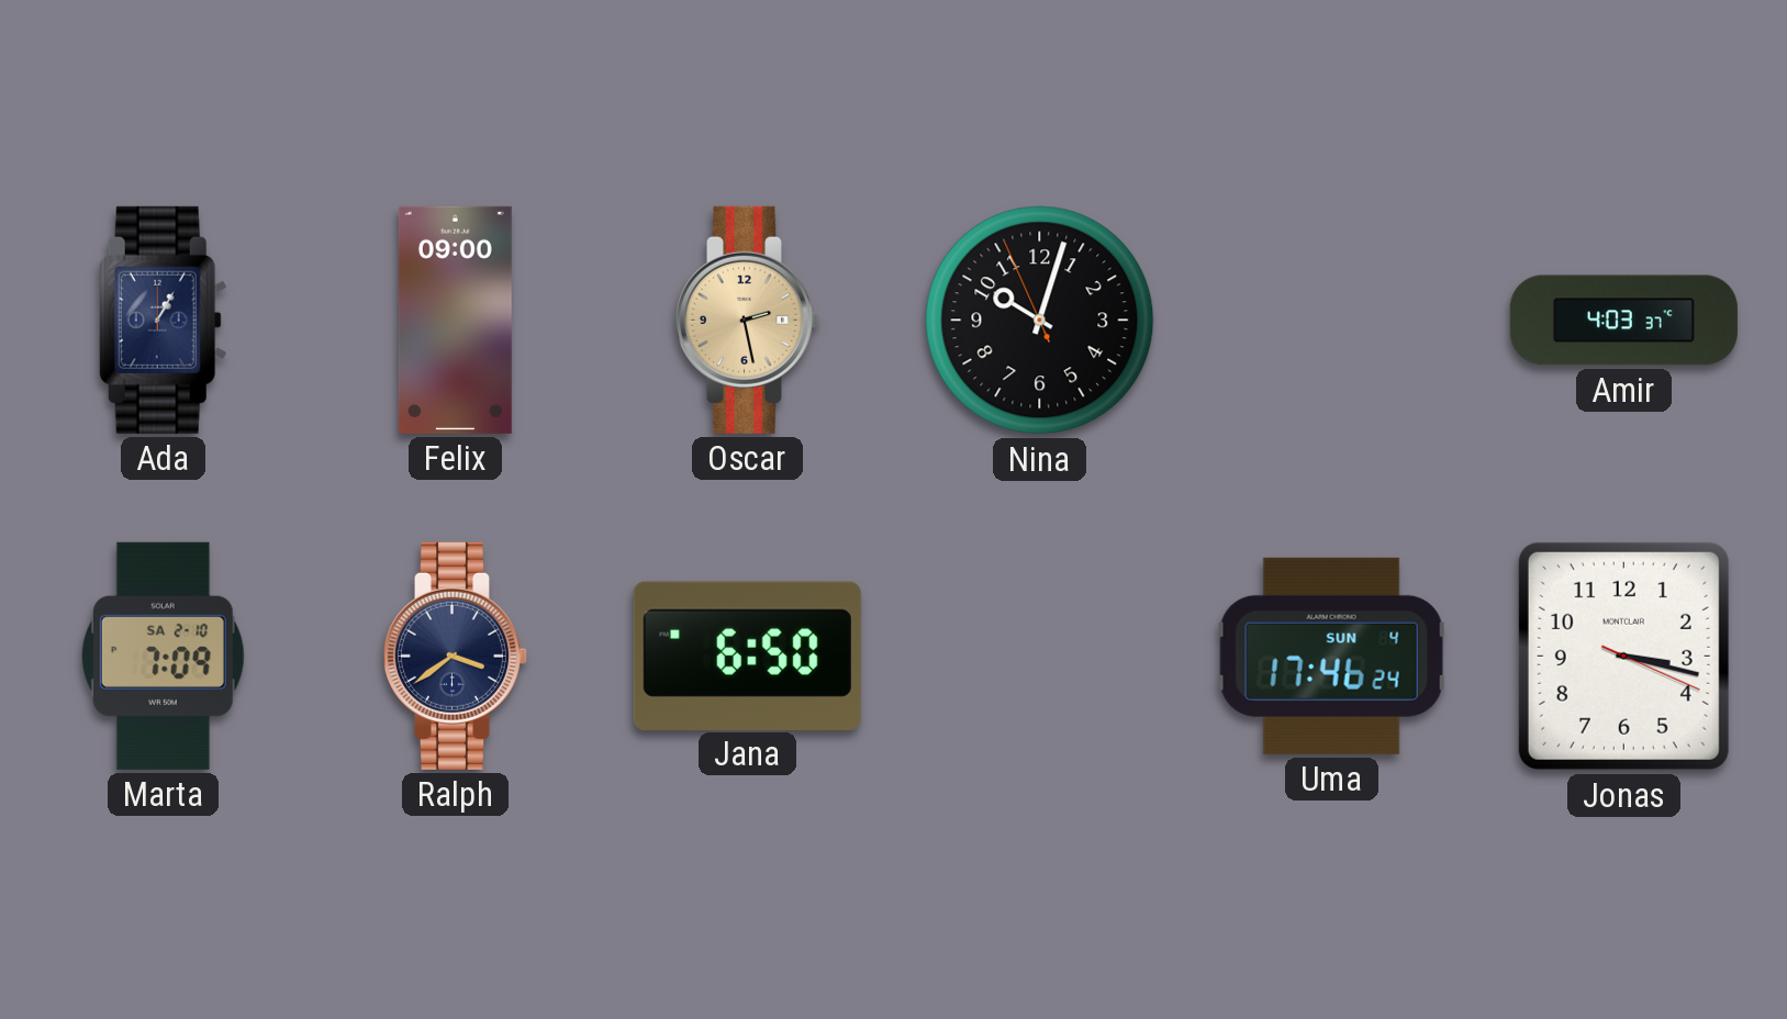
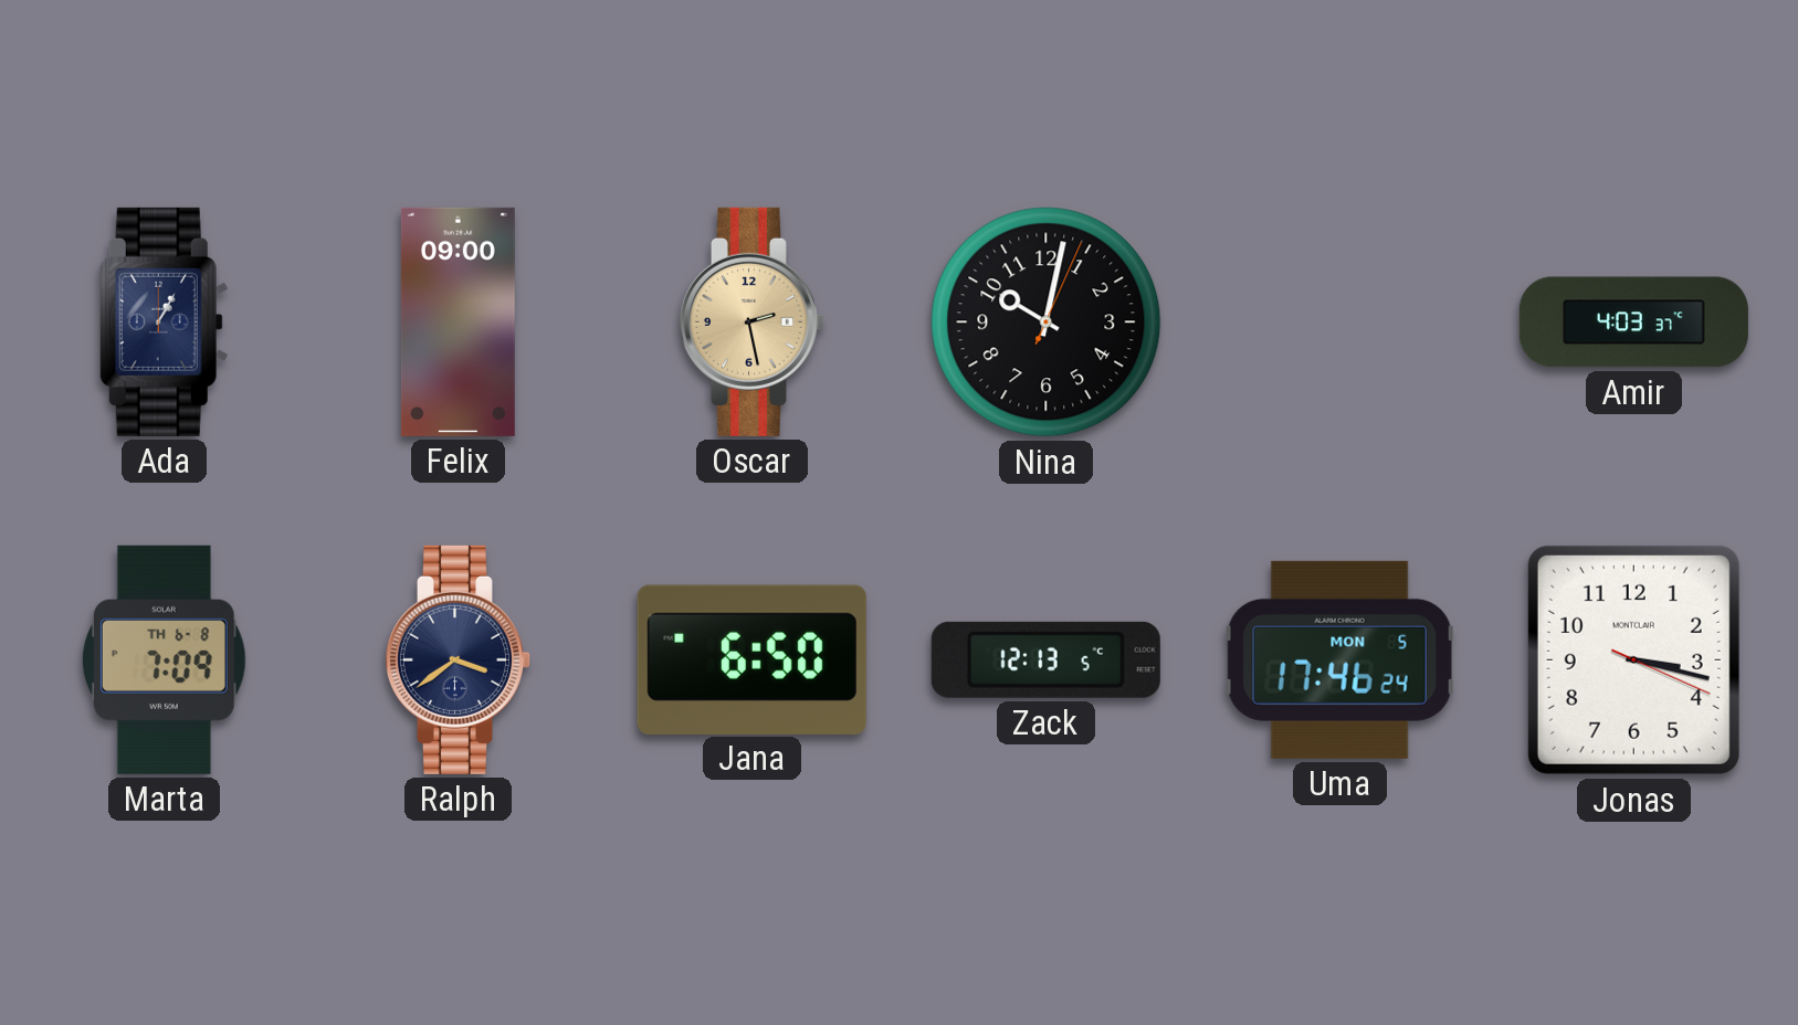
Nina: 10:02:56 -> 10:02:04
Marta date: SA 2-10 -> TH 6-8
Zack: none -> 12:13
Uma date: SUN 4 -> MON 5
